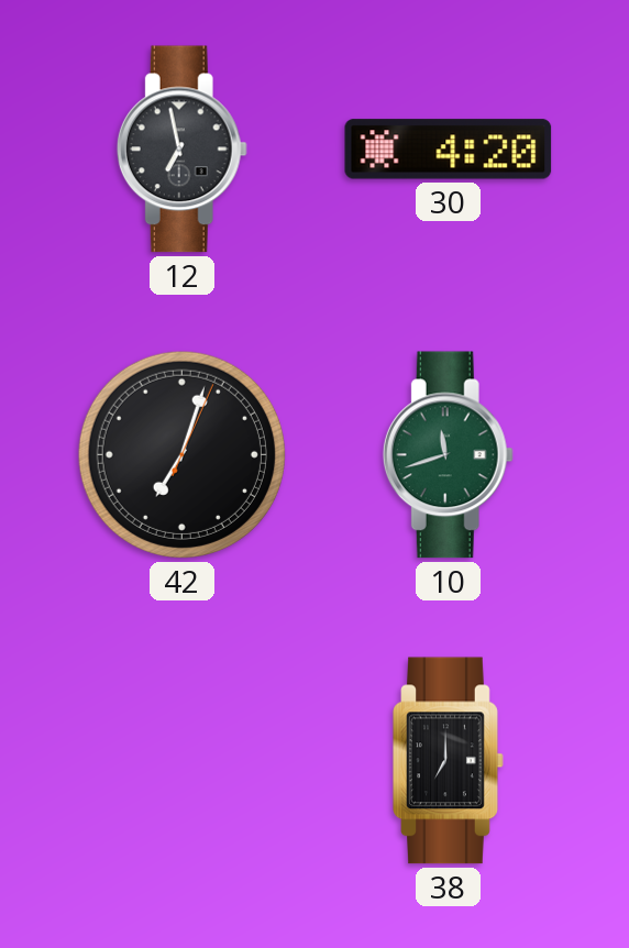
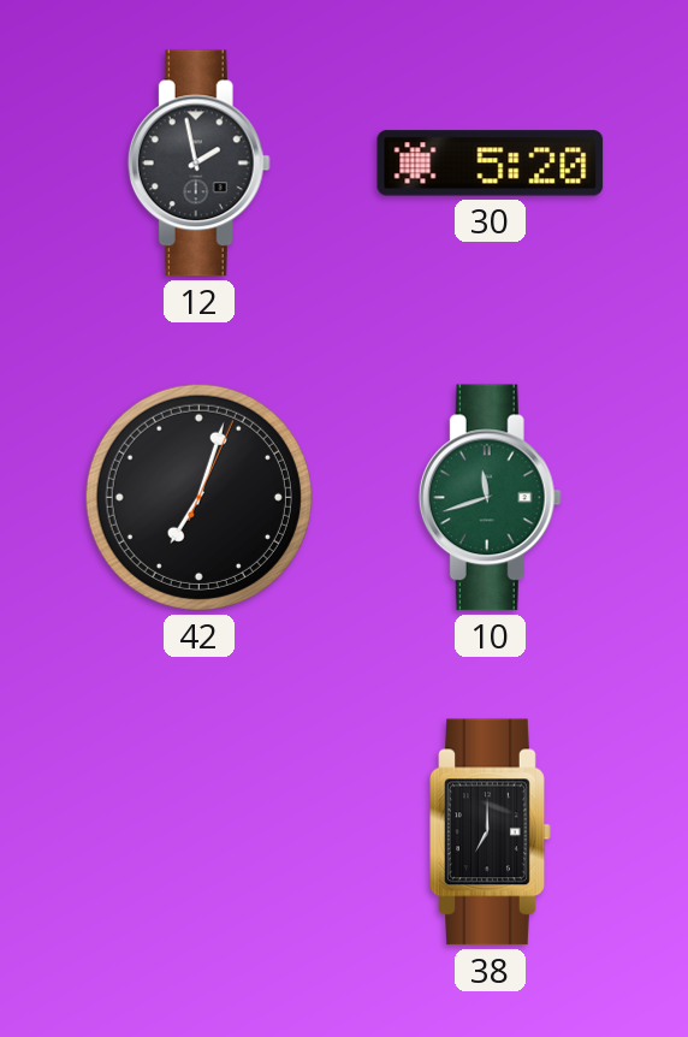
12: 6:58 -> 1:58
30: 4:20 -> 5:20
